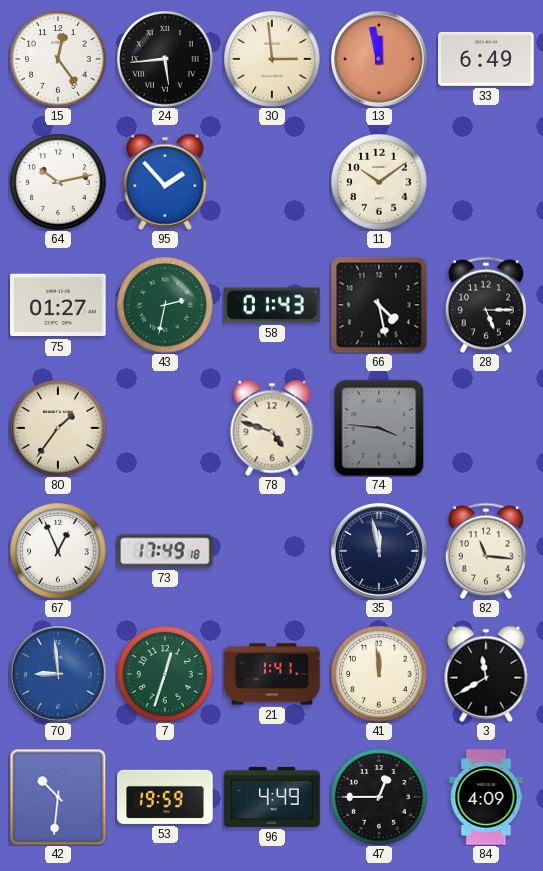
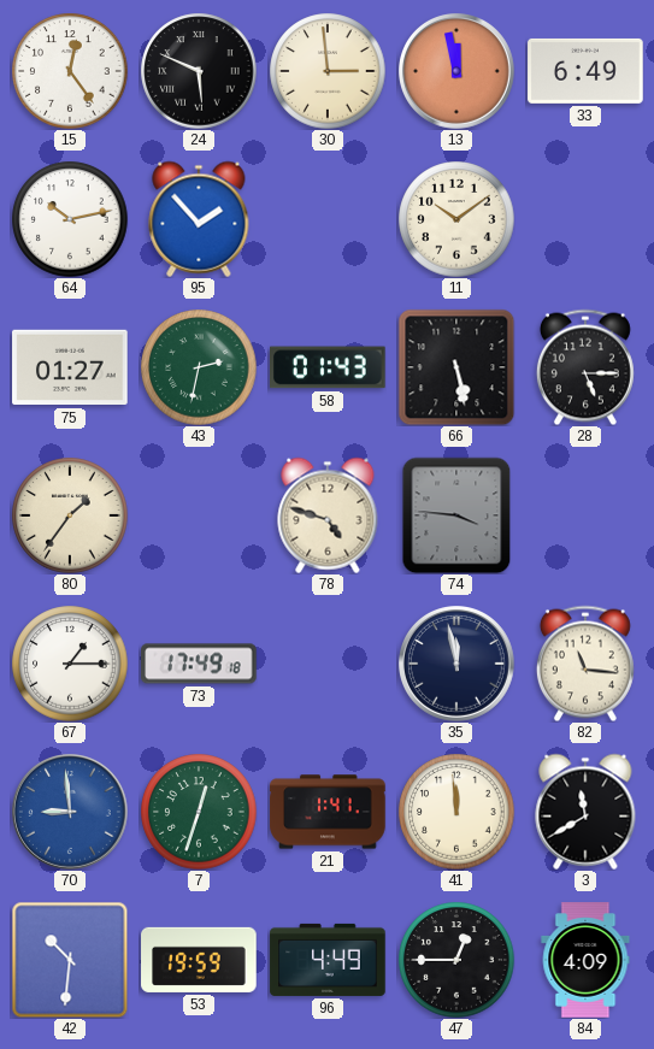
24: 5:44 -> 5:49
66: 4:28 -> 5:28
67: 12:56 -> 1:15
